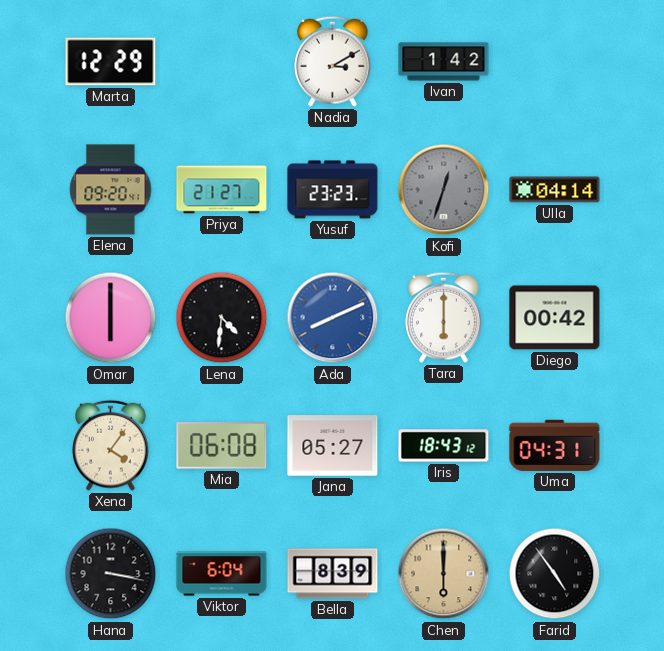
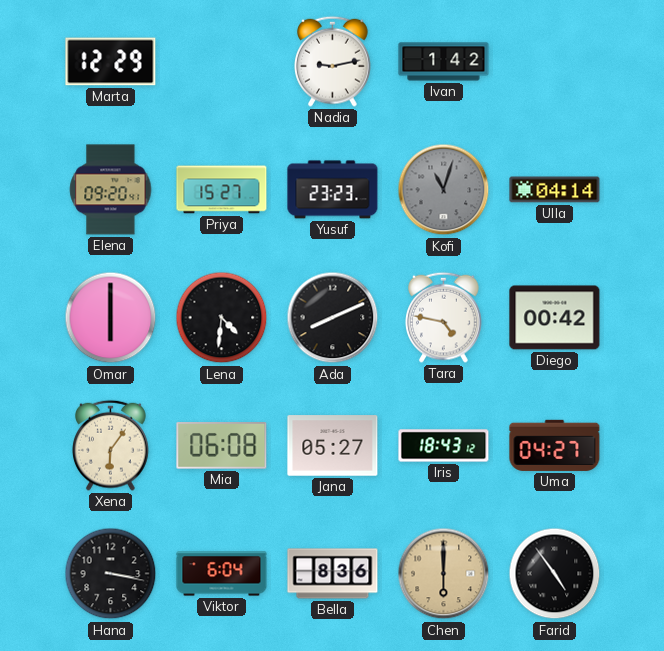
Nadia: 3:10 -> 9:13
Priya: 21:27 -> 15:27
Kofi: 12:33 -> 11:03
Ada dial: blue -> black
Tara: 6:00 -> 4:47
Xena: 4:06 -> 6:06
Uma: 04:31 -> 04:27
Bella: 8:39 -> 8:36
